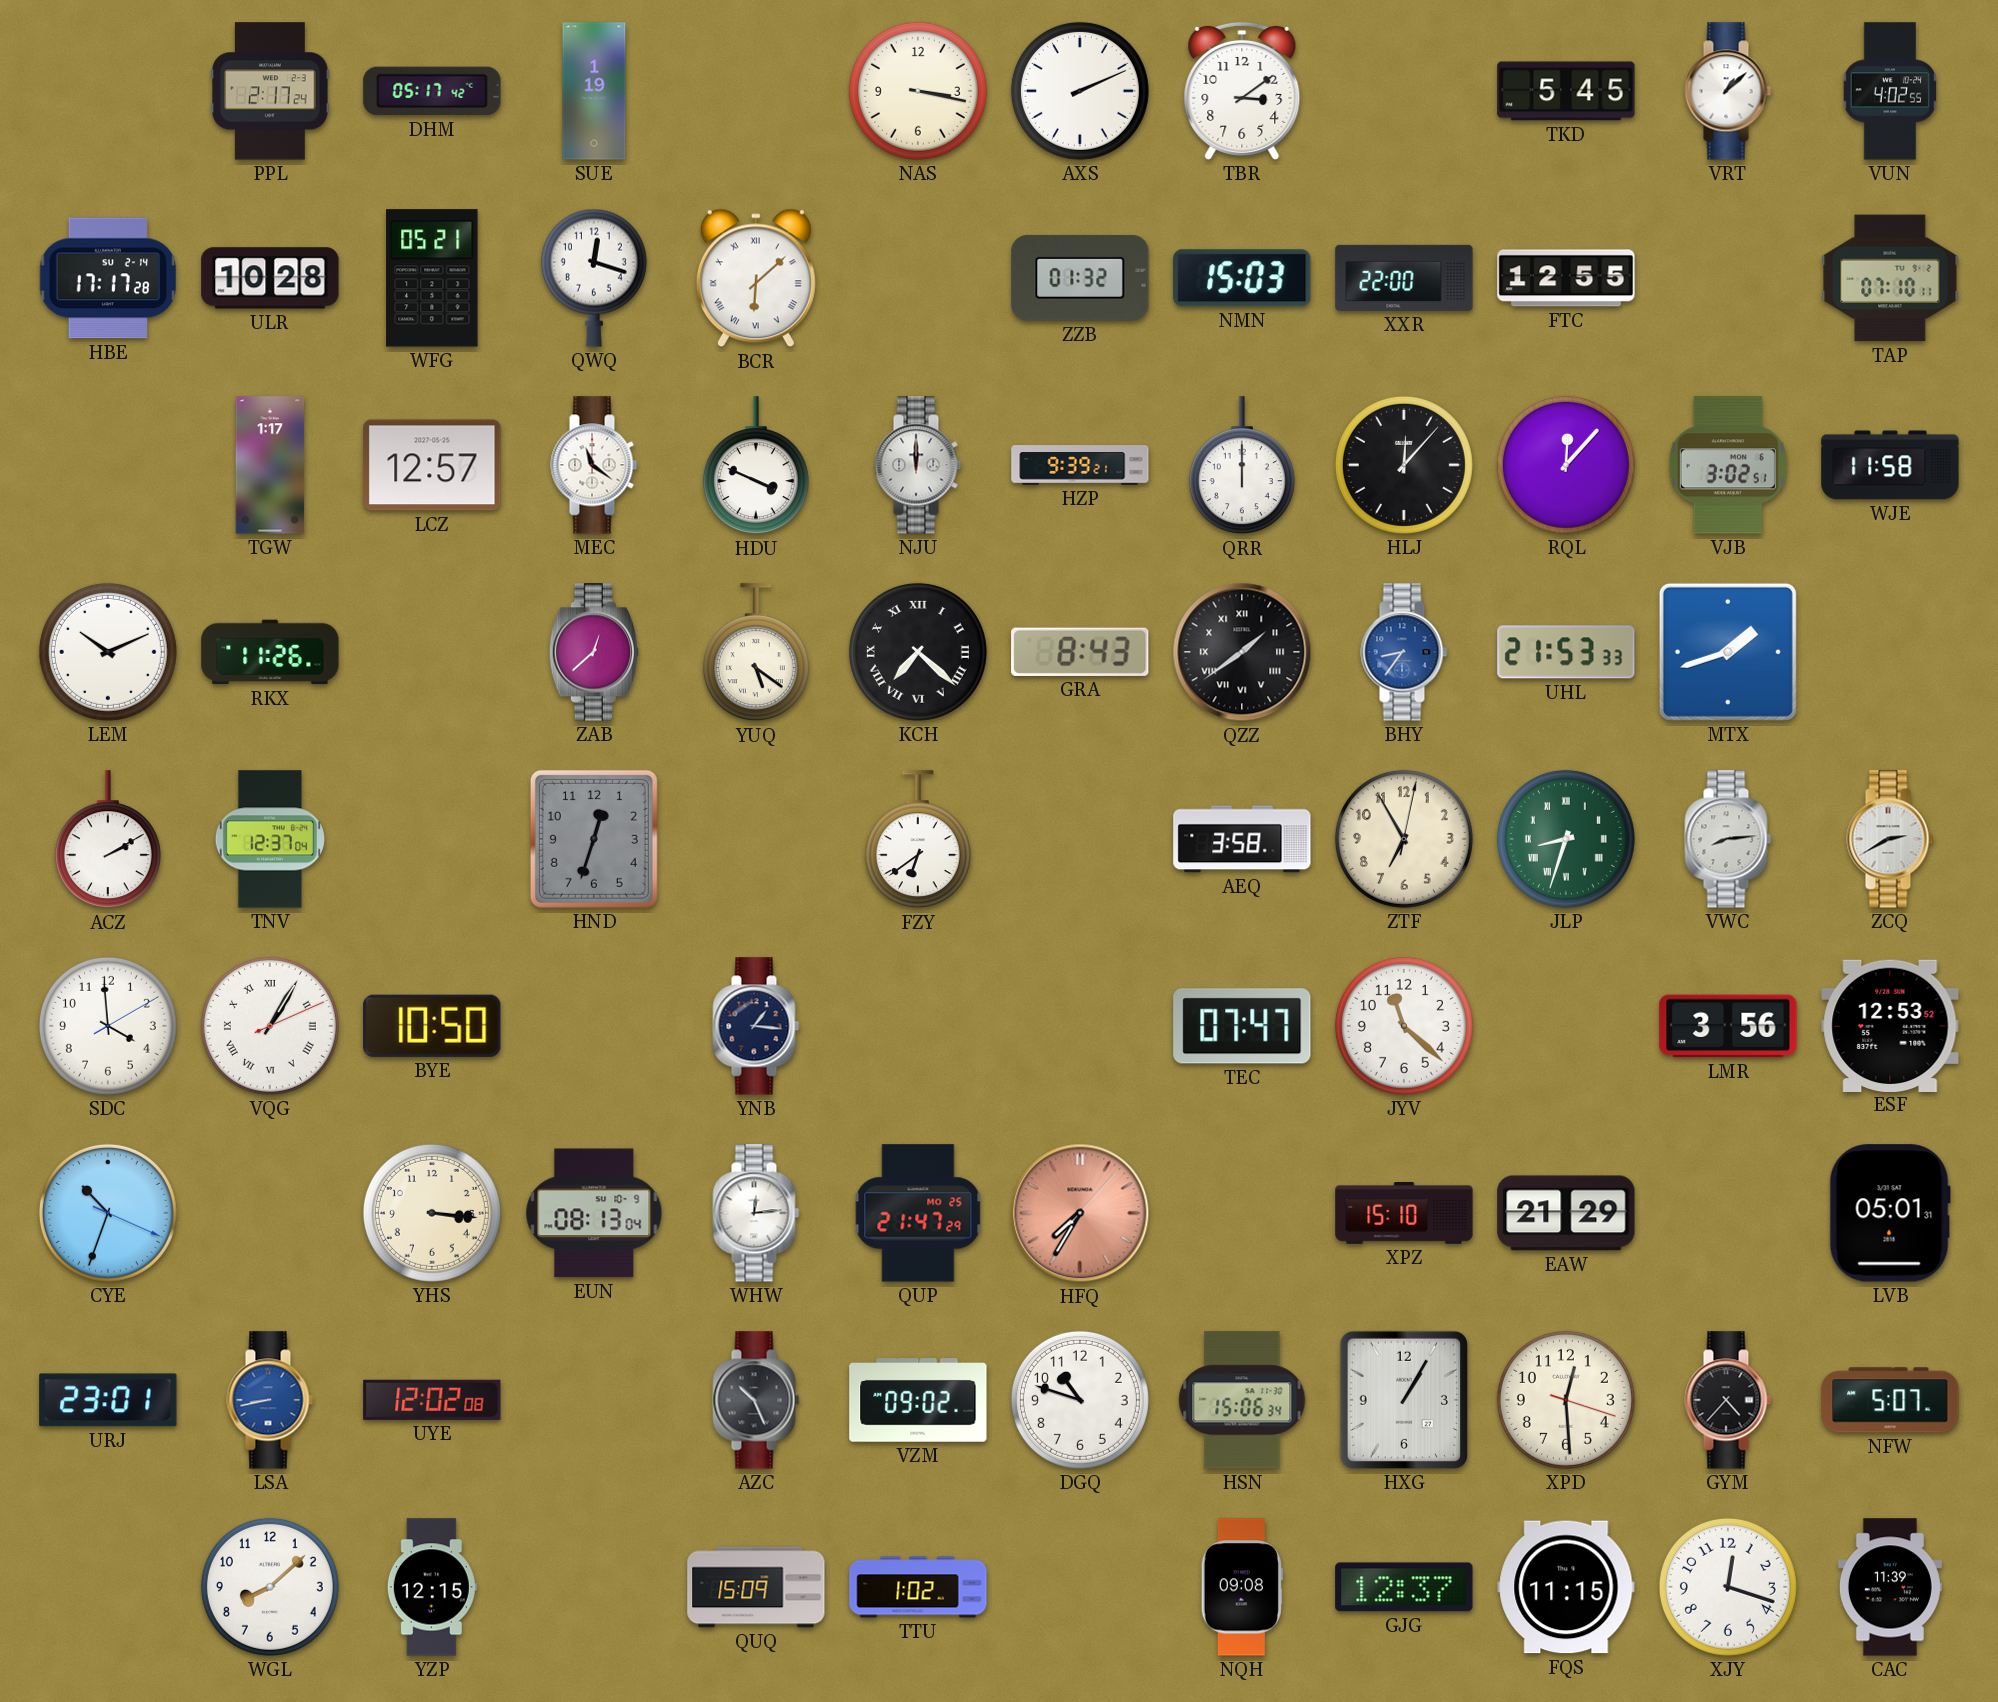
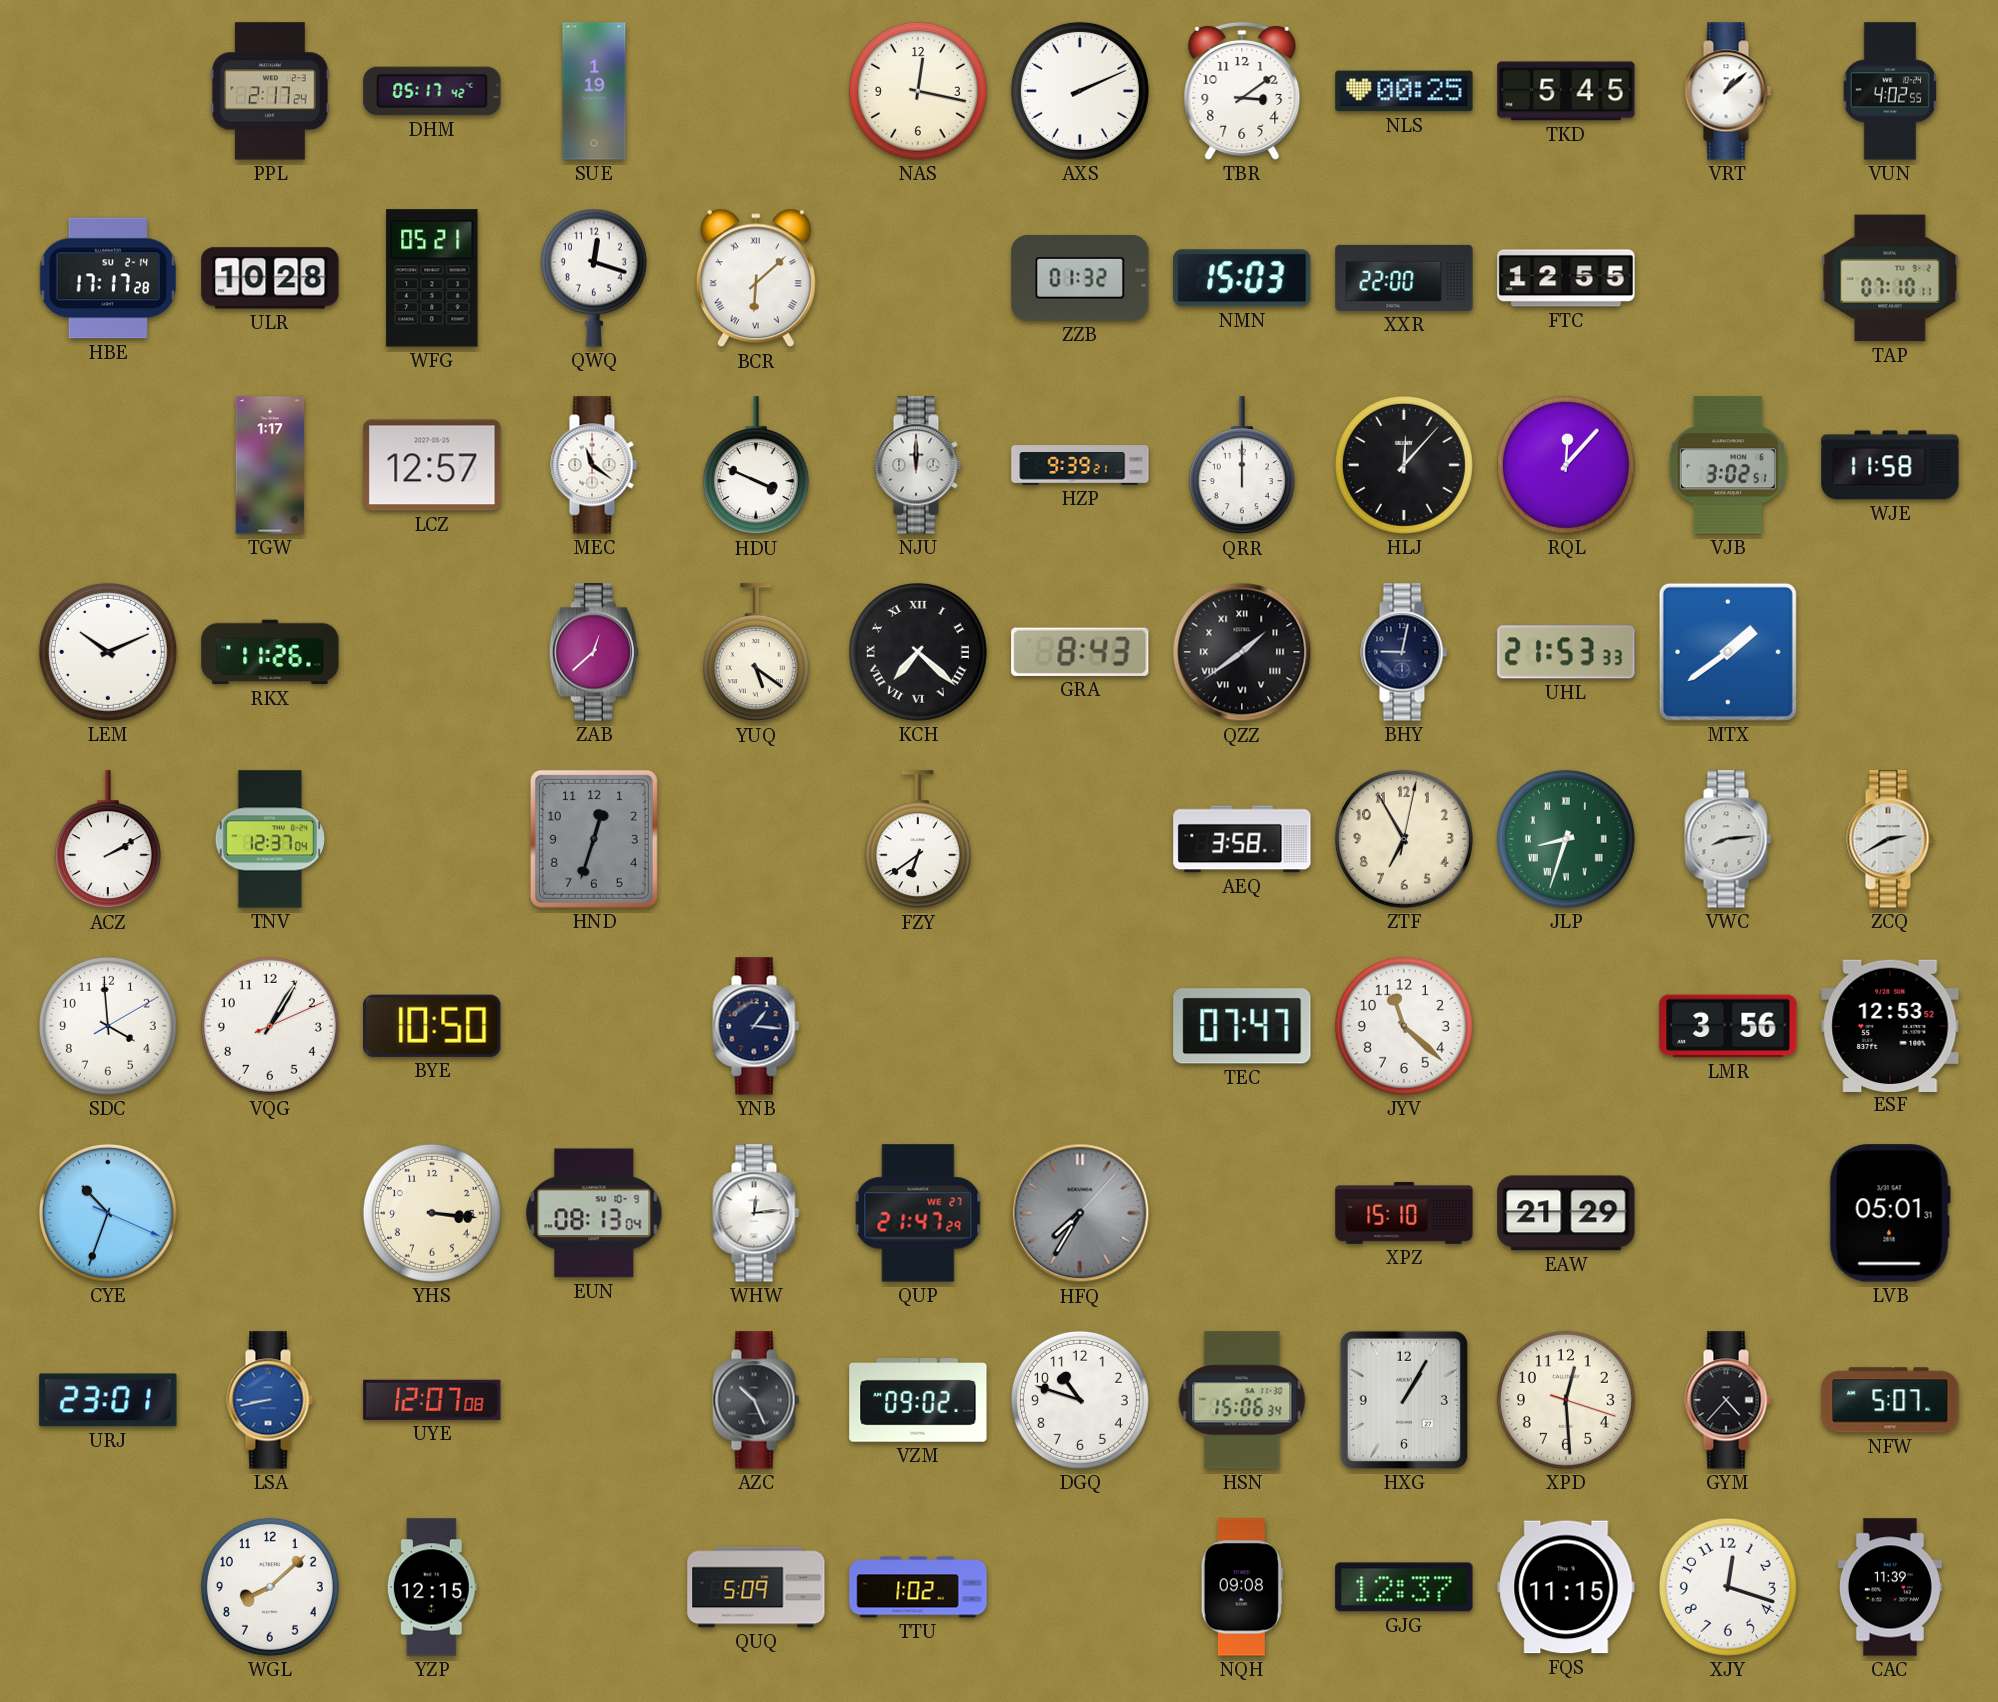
NAS: 3:17 -> 12:17
NLS: none -> 00:25
BHY: 8:36 -> 9:02
BHY dial: blue -> navy
MTX: 1:42 -> 1:39
VQG numerals: Roman -> Arabic
QUP date: MO 25 -> WE 27
HFQ dial: salmon -> grey
UYE: 12:02 -> 12:07
QUQ: 15:09 -> 5:09
